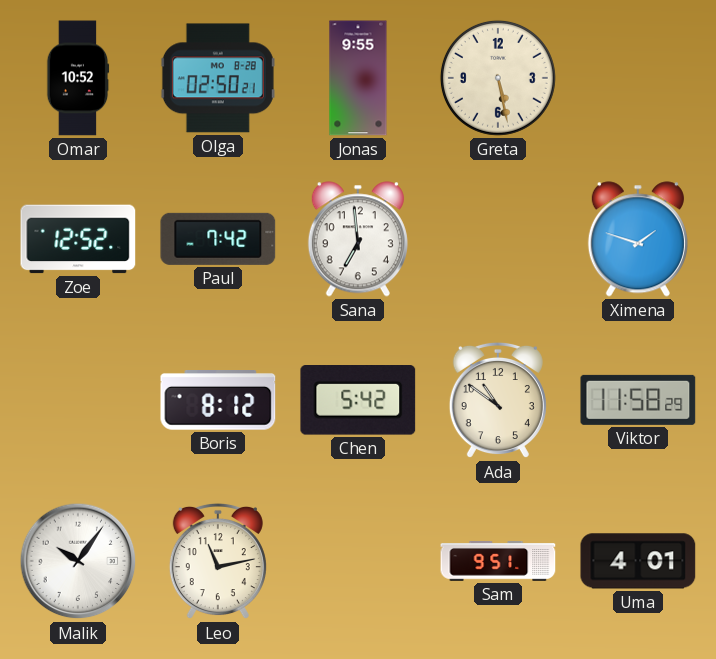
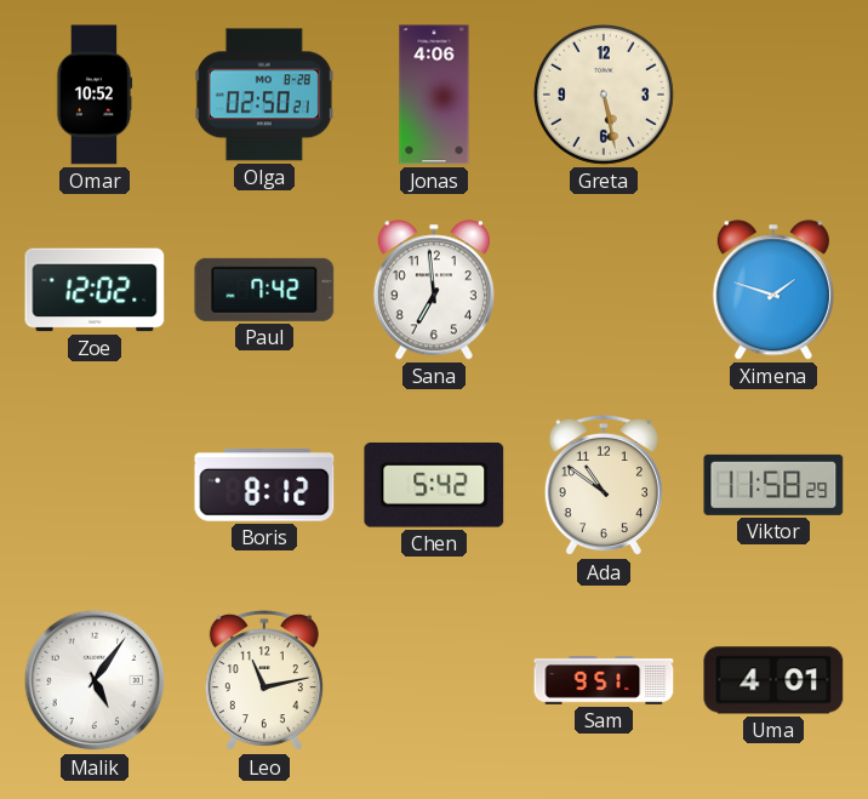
Jonas: 9:55 -> 4:06
Zoe: 12:52 -> 12:02
Malik: 10:06 -> 5:06
